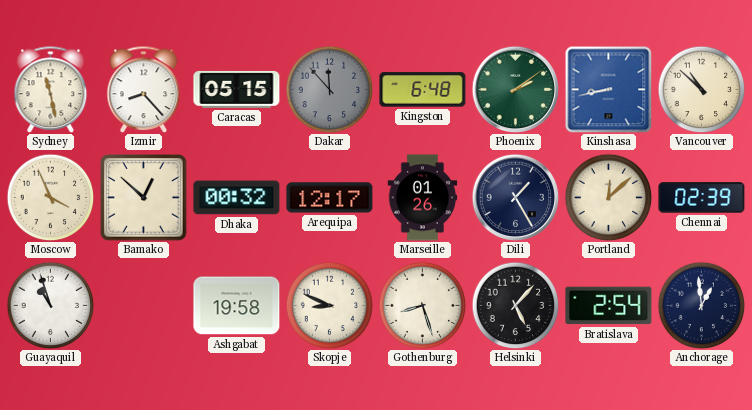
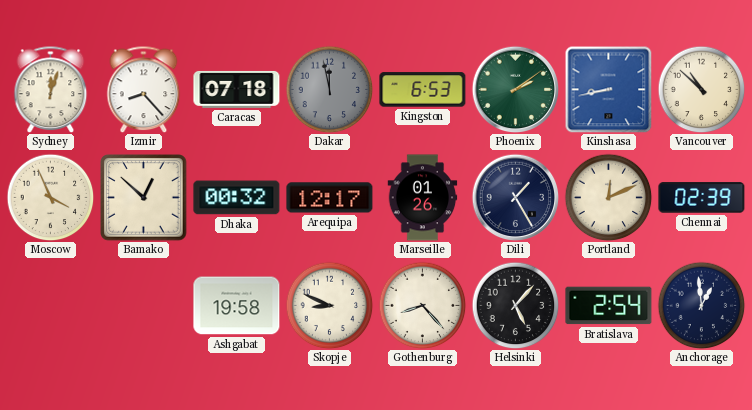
Sydney: 11:28 -> 12:03
Caracas: 05:15 -> 07:18
Dakar: 11:53 -> 11:58
Kingston: 6:48 -> 6:53
Portland: 12:08 -> 12:11
Guayaquil: 10:57 -> none
Gothenburg: 8:27 -> 8:23
